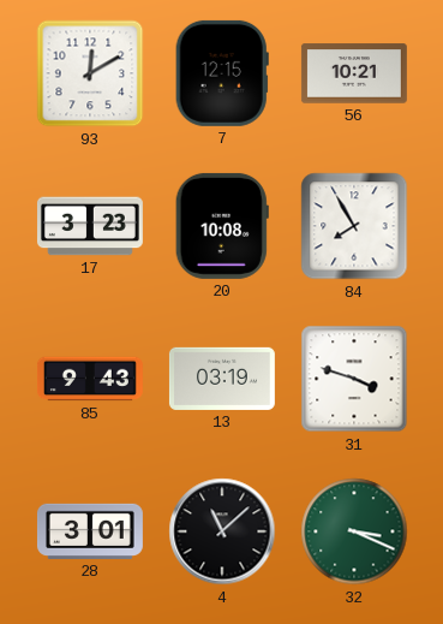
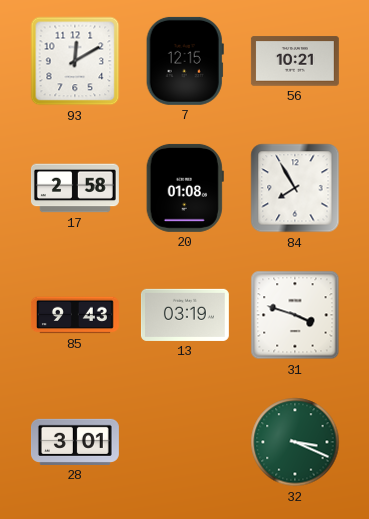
17: 3:23 -> 2:58
20: 10:08 -> 01:08
4: 11:08 -> none
